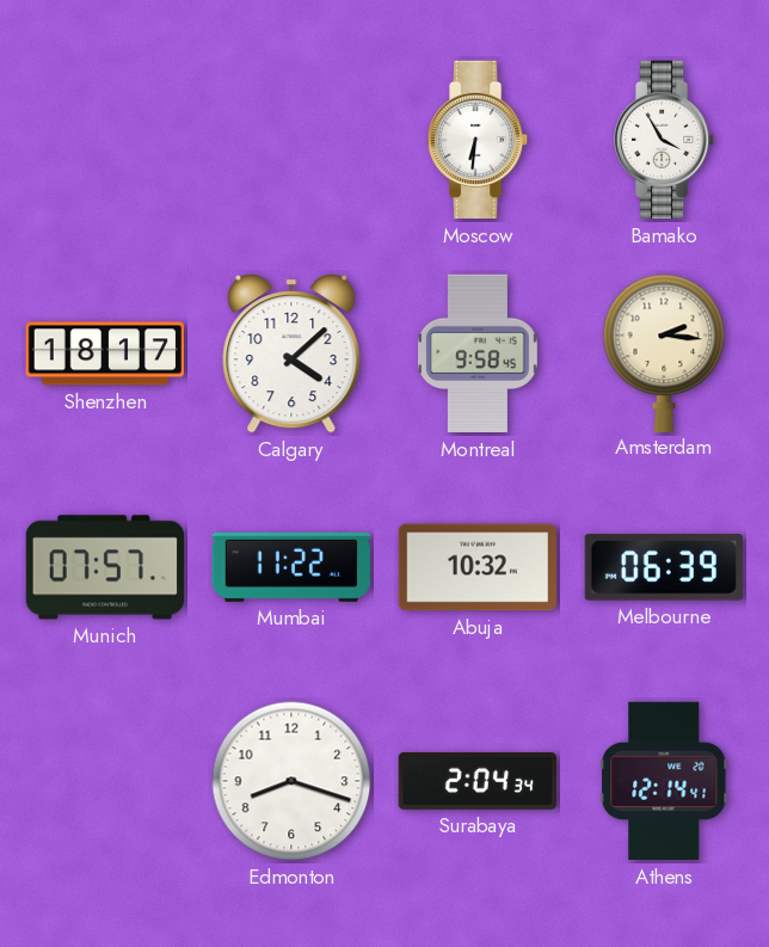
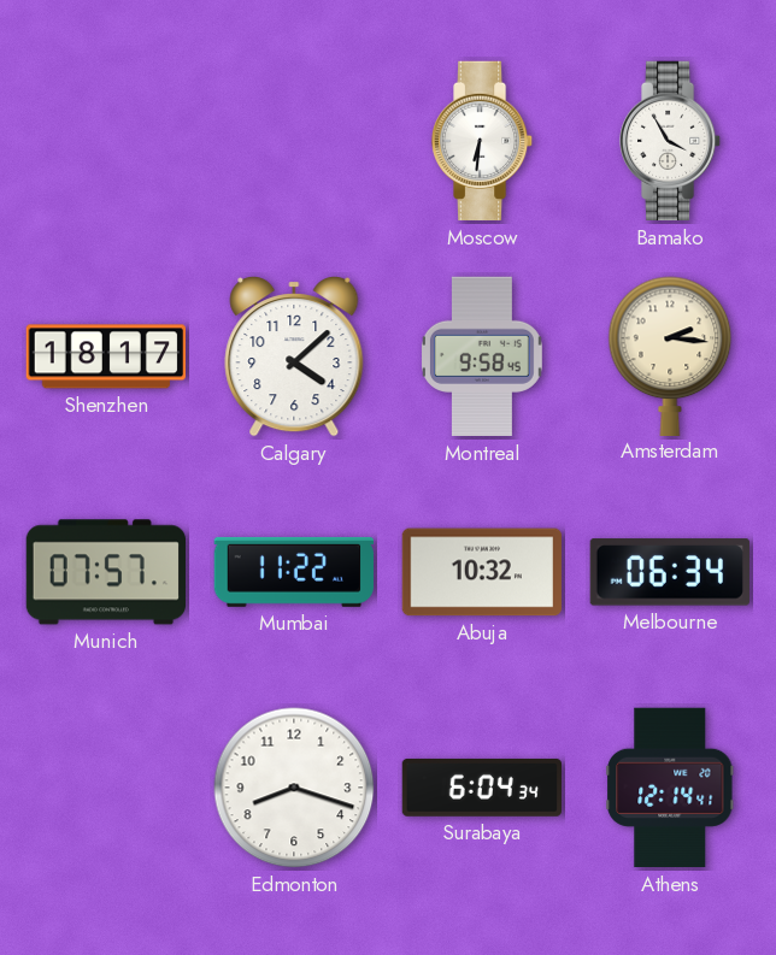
Melbourne: 06:39 -> 06:34
Surabaya: 2:04 -> 6:04
